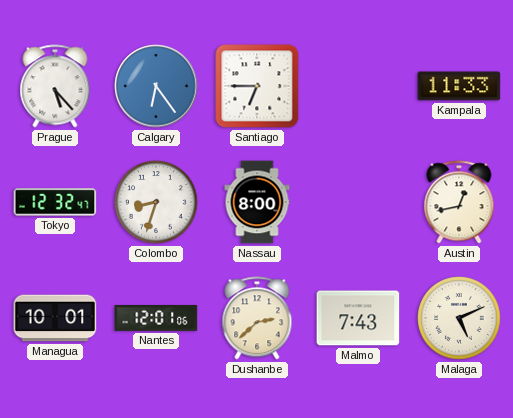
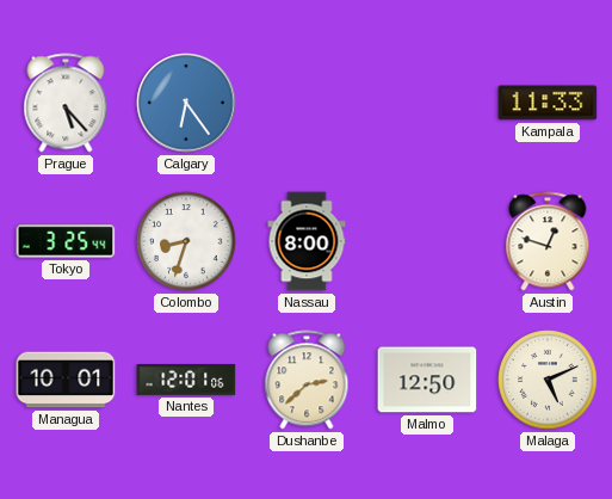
Santiago: 6:45 -> none
Tokyo: 12:32 -> 3:25
Austin: 12:43 -> 12:48
Malmo: 7:43 -> 12:50
